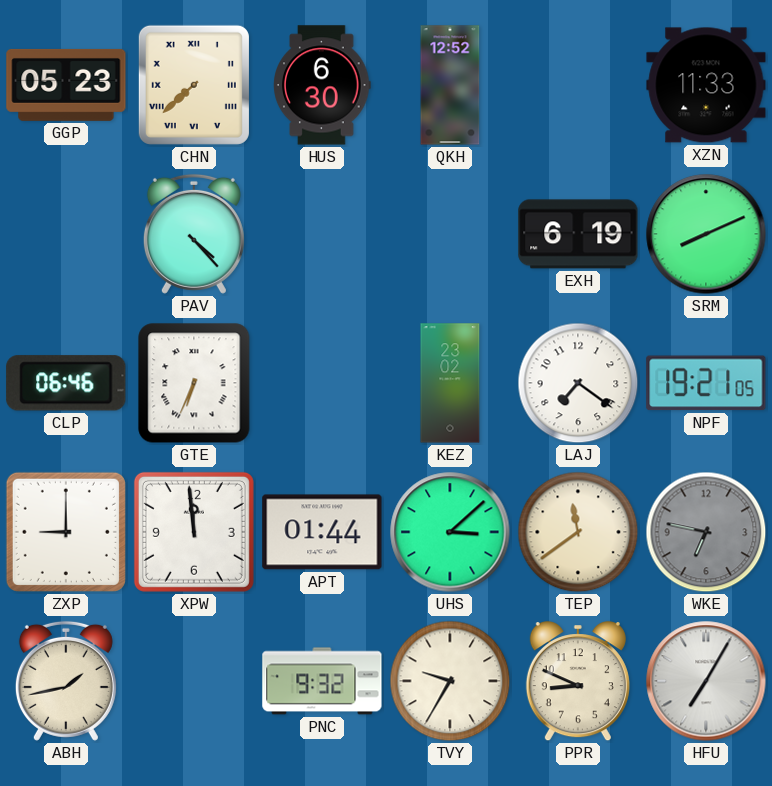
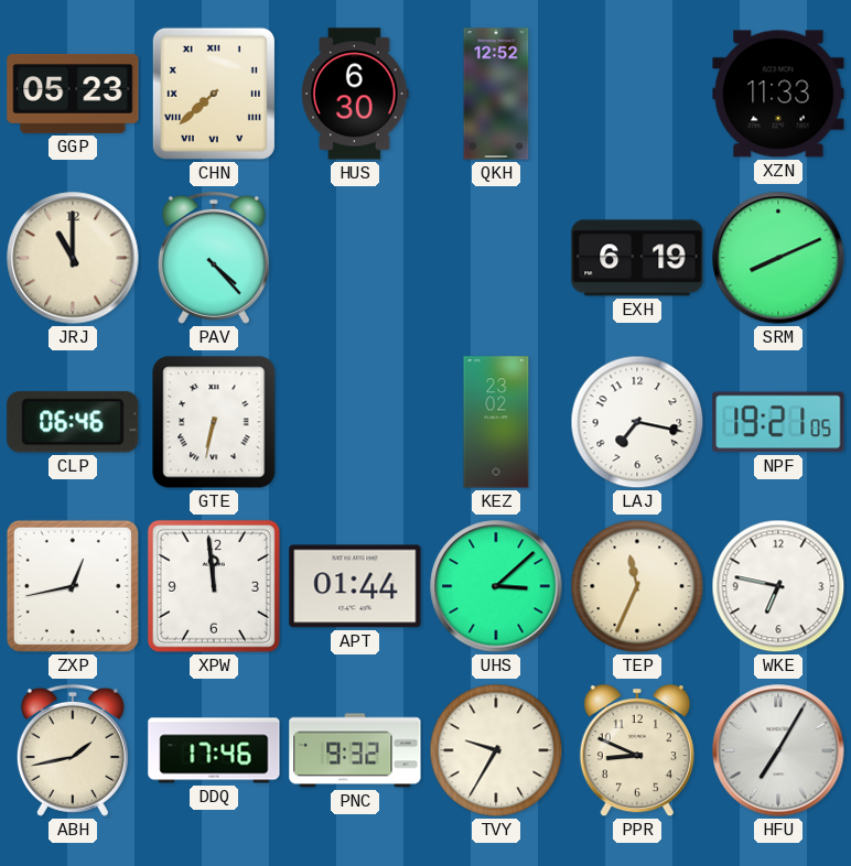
JRJ: none -> 11:00
GTE: 6:34 -> 6:32
LAJ: 7:21 -> 7:17
ZXP: 9:00 -> 12:43
TEP: 11:39 -> 11:34
WKE dial: grey -> white
DDQ: none -> 17:46
